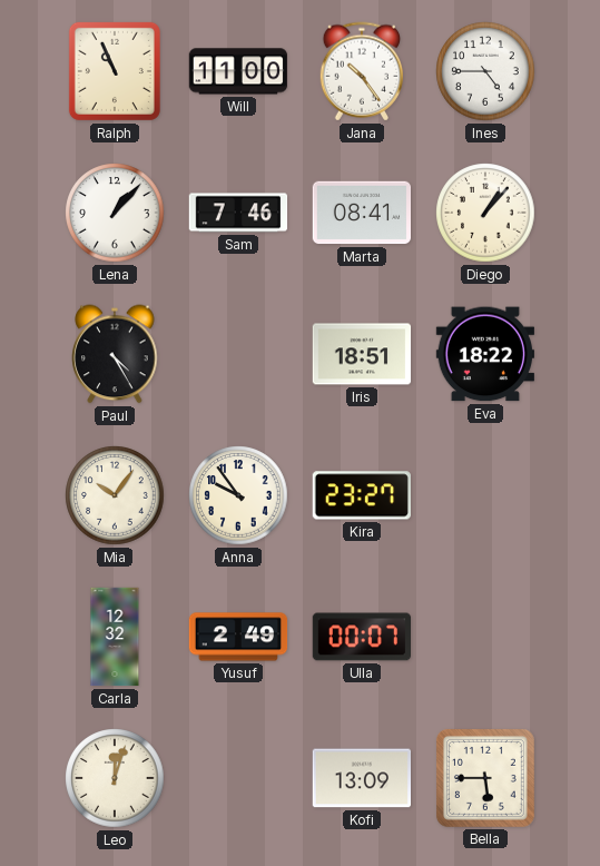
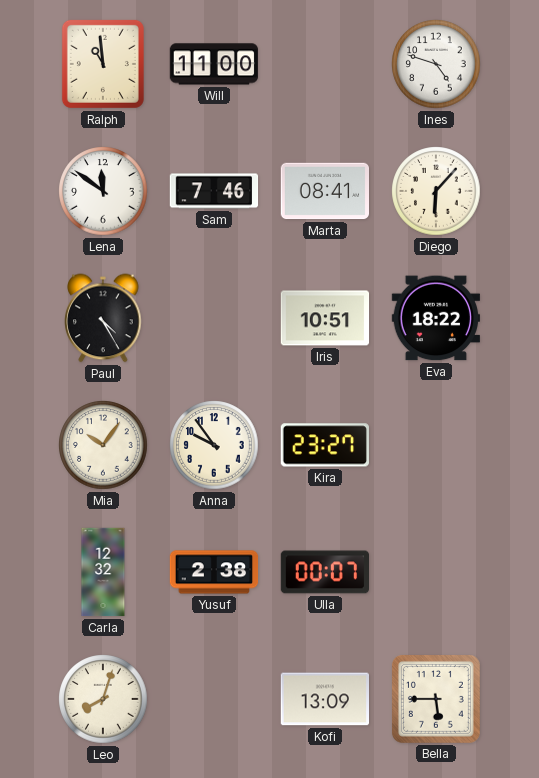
Ralph: 10:56 -> 10:59
Jana: 10:24 -> none
Ines: 4:45 -> 4:48
Lena: 1:07 -> 11:51
Diego: 1:07 -> 6:07
Iris: 18:51 -> 10:51
Yusuf: 2:49 -> 2:38
Leo: 12:03 -> 8:03
